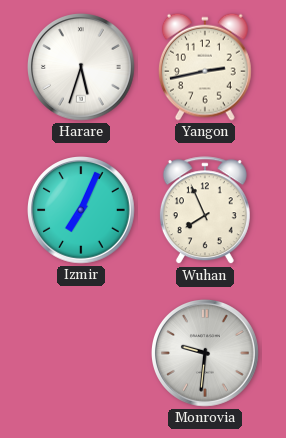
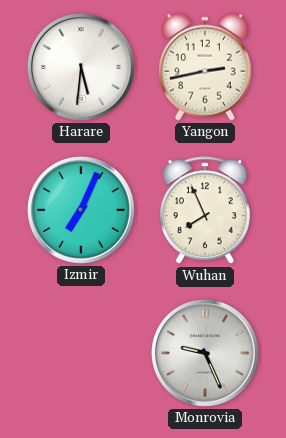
Harare: 5:33 -> 5:31
Monrovia: 9:31 -> 9:26
